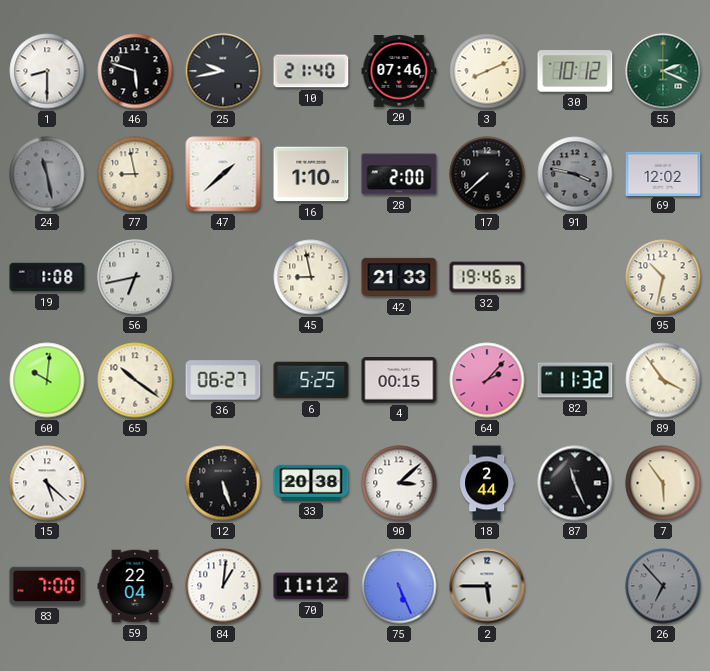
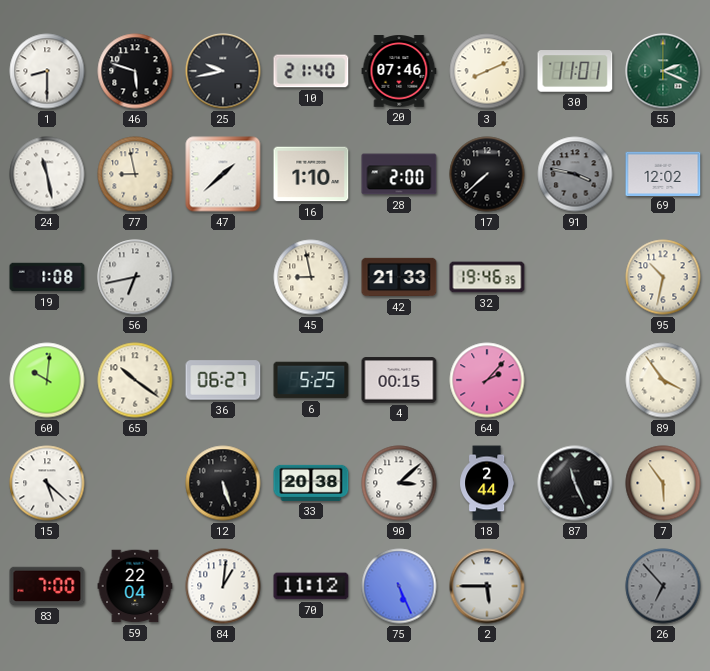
30: 10:12 -> 11:01
24 dial: grey -> white
82: 11:32 -> none
